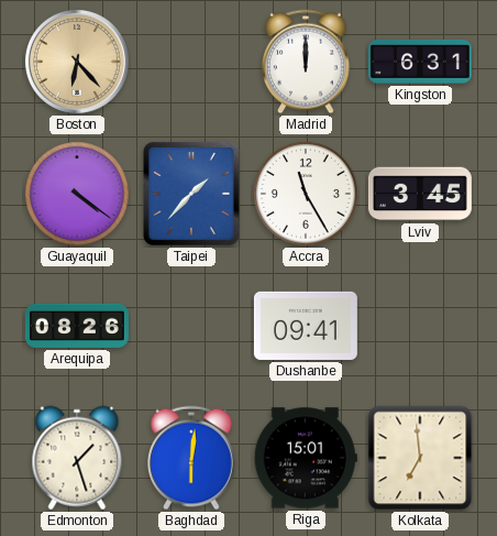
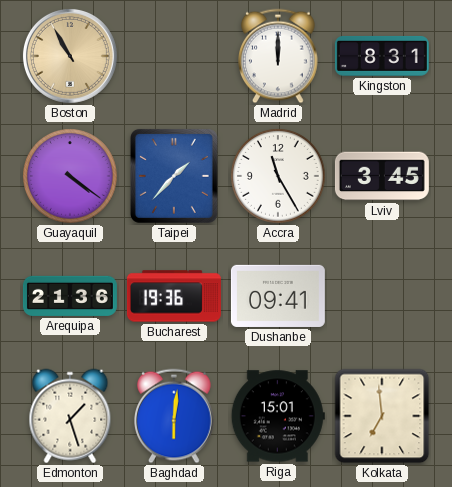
Boston: 6:23 -> 10:55
Kingston: 6:31 -> 8:31
Arequipa: 08:26 -> 21:36
Bucharest: none -> 19:36
